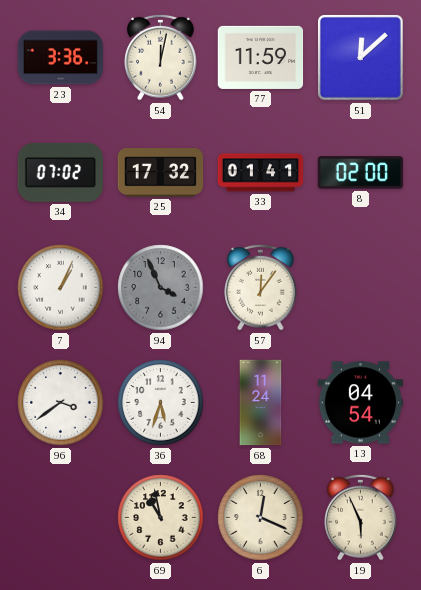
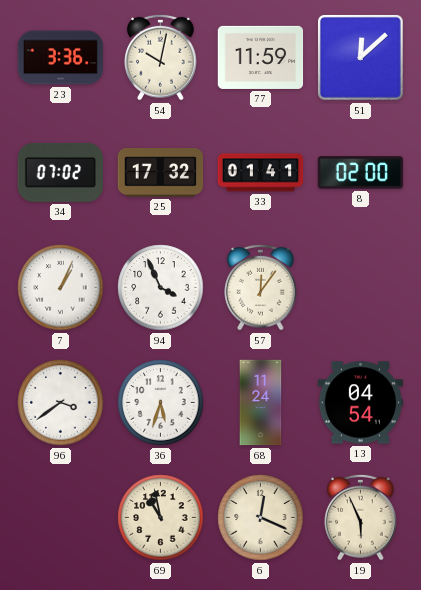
54: 12:02 -> 10:02
94 dial: grey -> white
